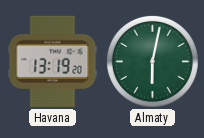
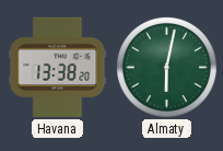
Havana: 13:19 -> 13:38
